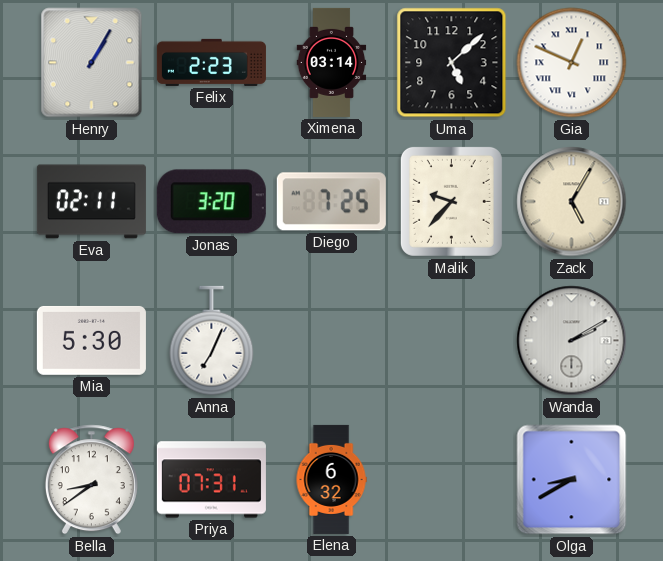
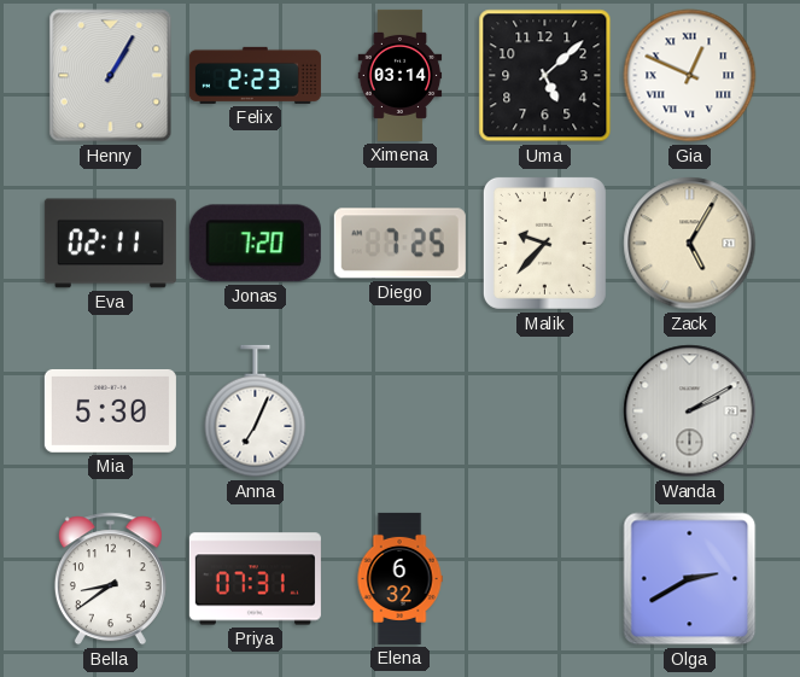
Jonas: 3:20 -> 7:20
Olga: 8:40 -> 2:40
